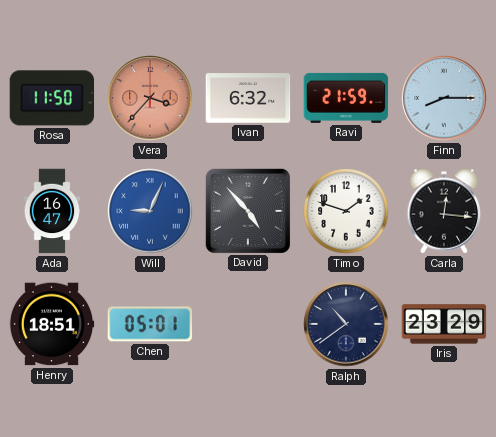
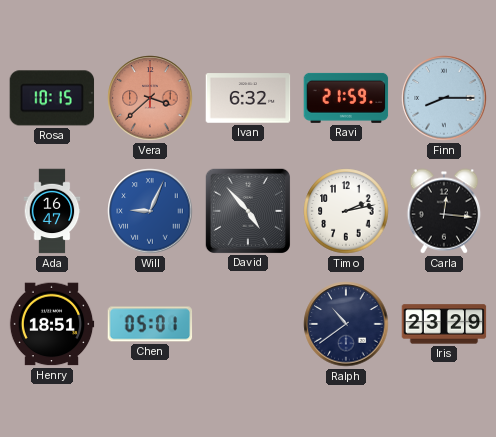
Rosa: 11:50 -> 10:15
Vera: 3:37 -> 3:38
Timo: 1:48 -> 2:13
